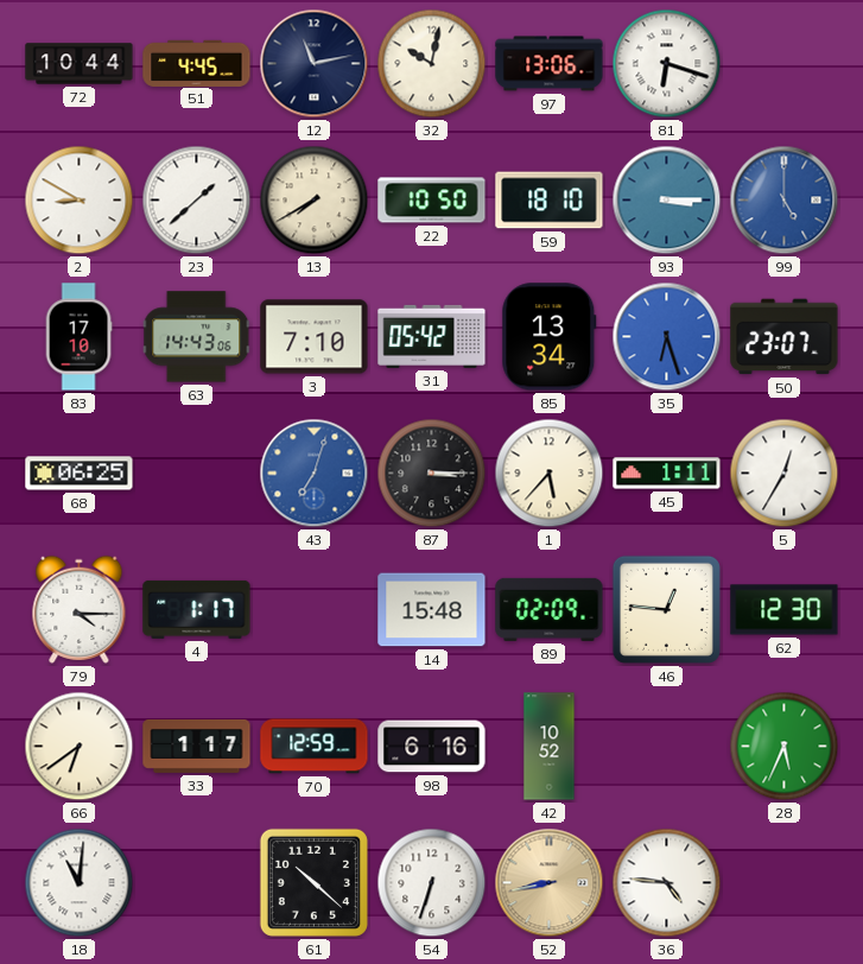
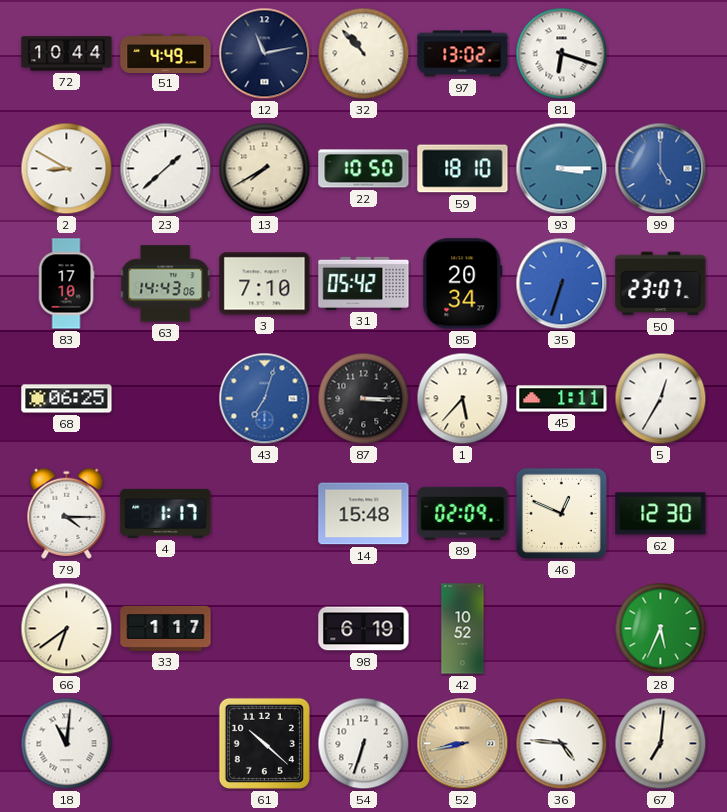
51: 4:45 -> 4:49
32: 10:02 -> 10:53
97: 13:06 -> 13:02
85: 13:34 -> 20:34
35: 6:27 -> 6:33
46: 12:46 -> 12:49
70: 12:59 -> none
98: 6:16 -> 6:19
67: none -> 7:01
